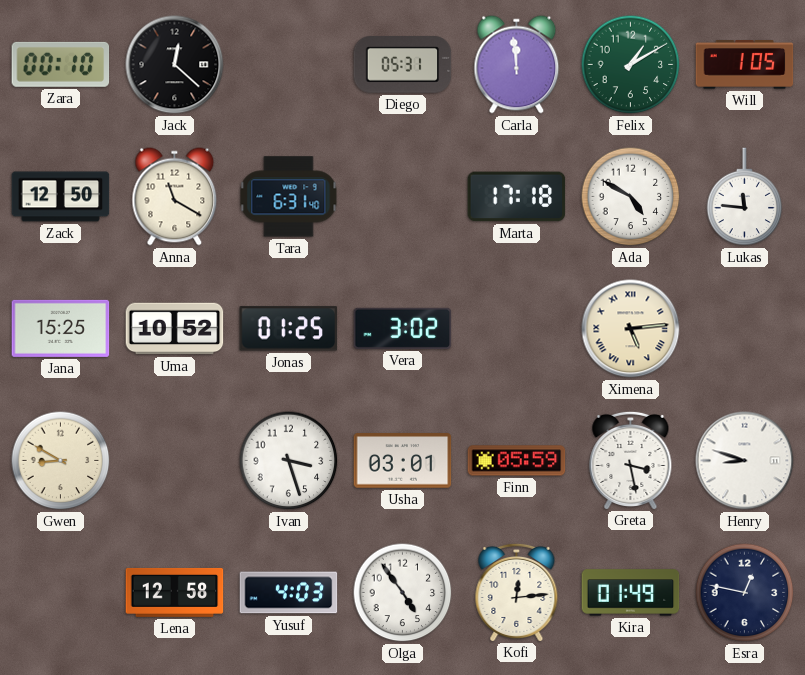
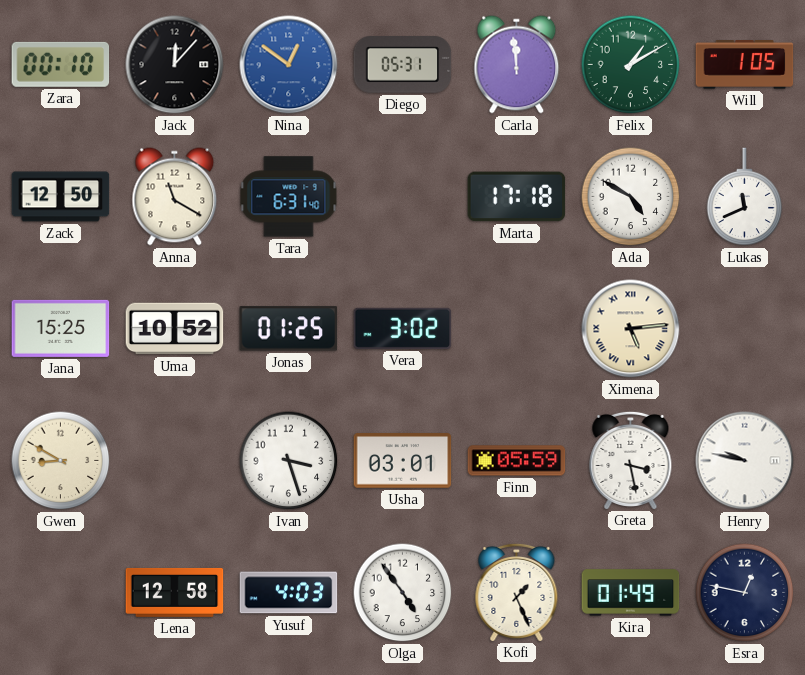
Jack: 12:22 -> 12:07
Nina: none -> 12:51
Lukas: 11:46 -> 11:41
Henry: 8:48 -> 9:47
Kofi: 12:14 -> 1:26
